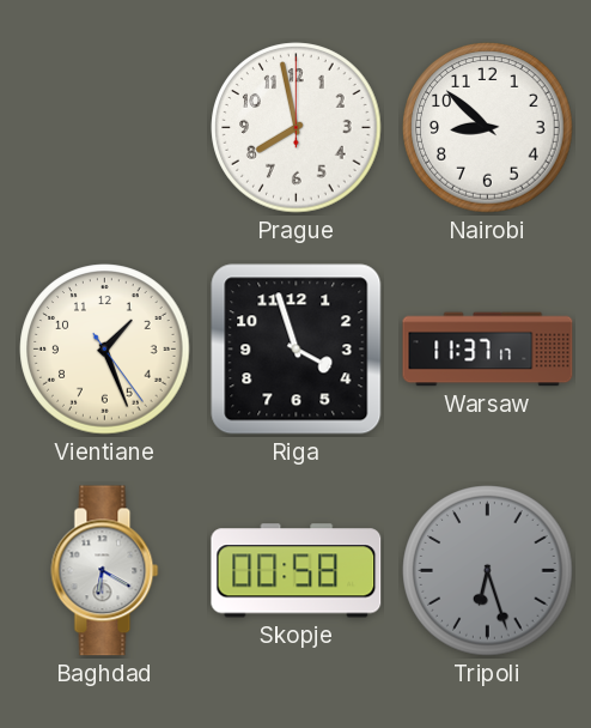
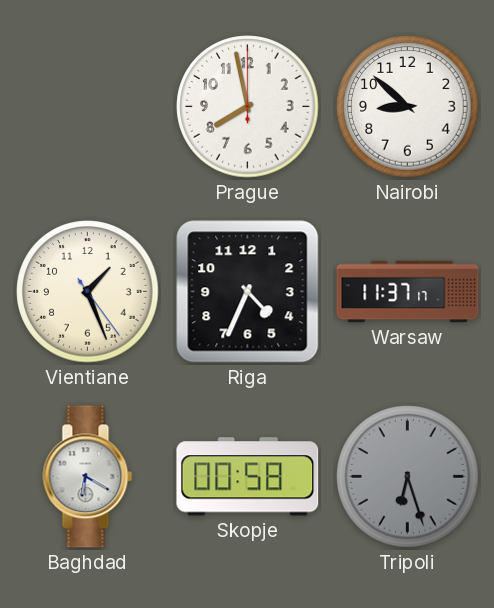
Riga: 3:57 -> 4:34
